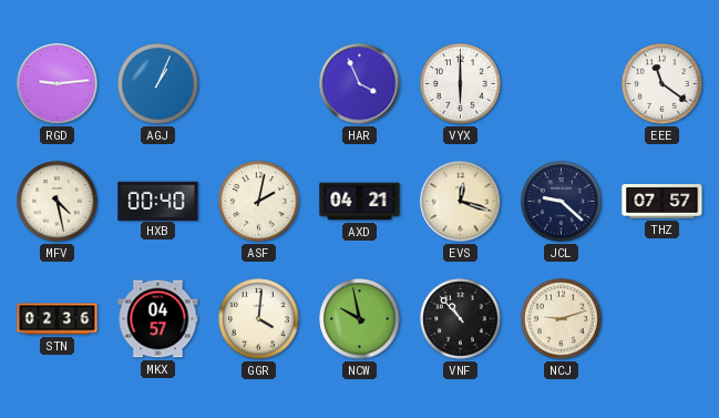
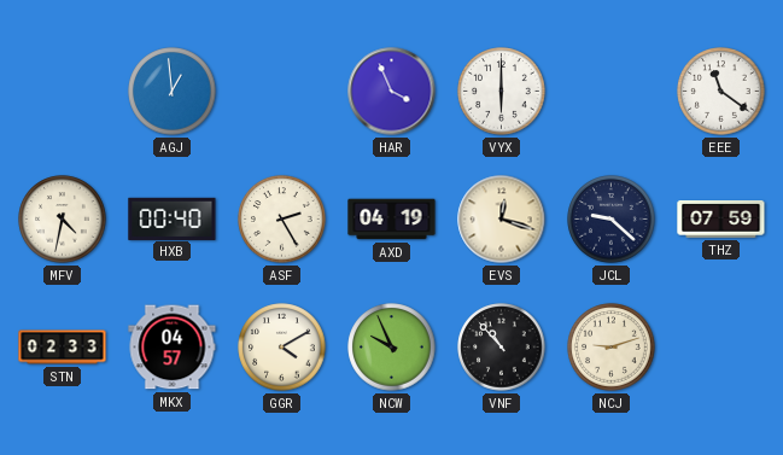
RGD: 9:14 -> none
AGJ: 1:04 -> 12:59
MFV: 4:28 -> 4:32
ASF: 2:02 -> 2:25
AXD: 04:21 -> 04:19
THZ: 07:57 -> 07:59
STN: 02:36 -> 02:33
GGR: 4:01 -> 4:10
NCW: 9:58 -> 9:56
